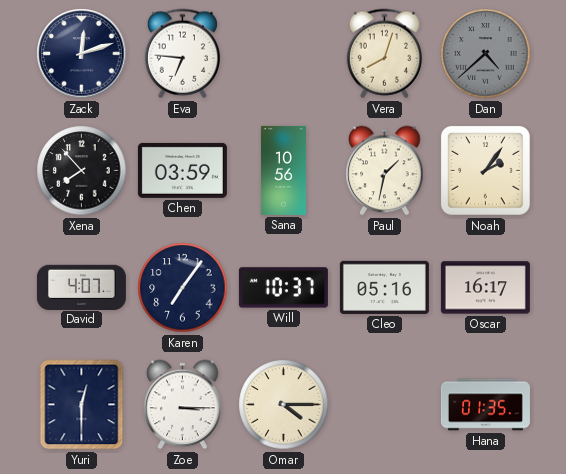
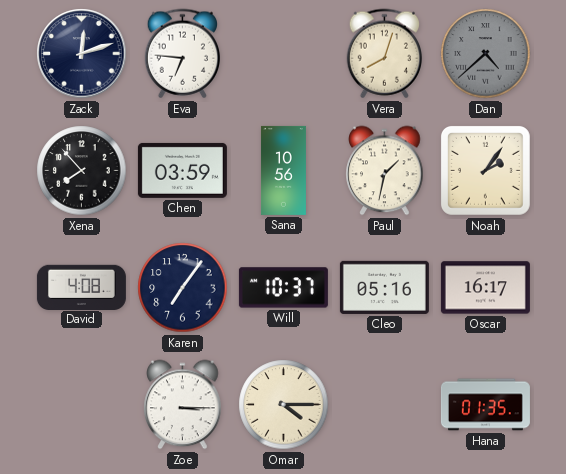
David: 4:07 -> 4:08
Yuri: 12:30 -> none
